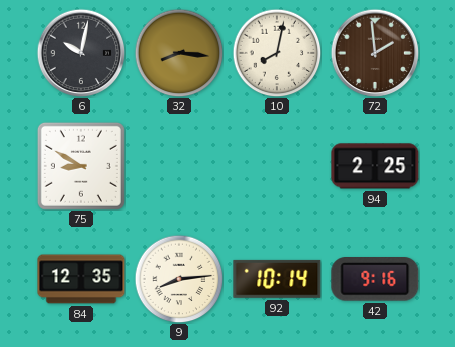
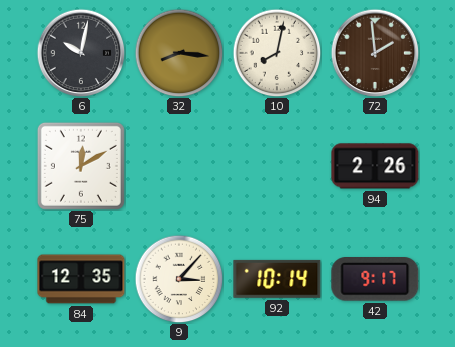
75: 8:50 -> 12:10
94: 2:25 -> 2:26
9: 8:14 -> 3:07
42: 9:16 -> 9:17
